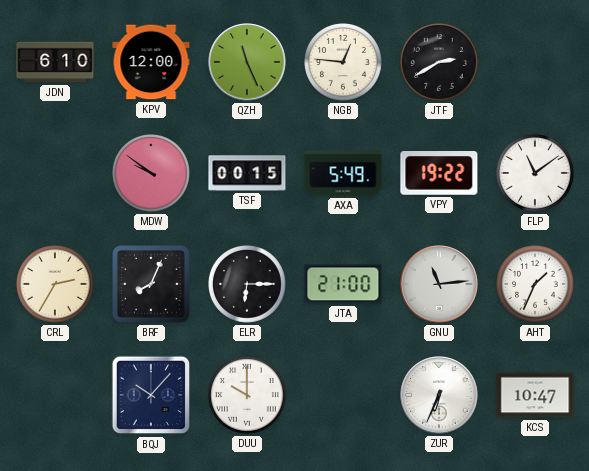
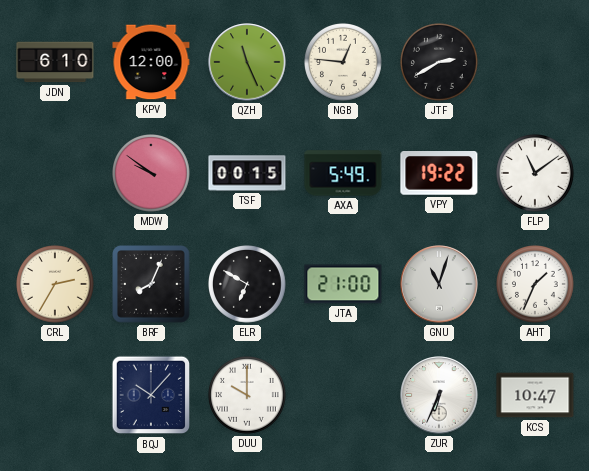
ELR: 6:15 -> 6:50
GNU: 11:14 -> 11:03
